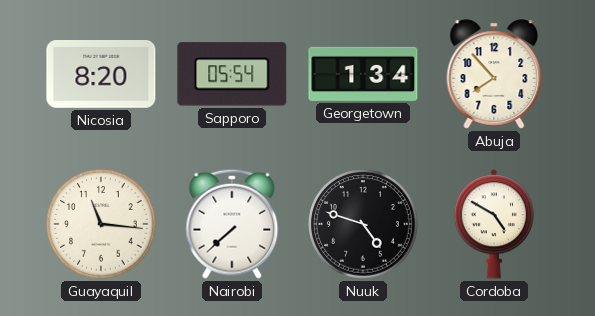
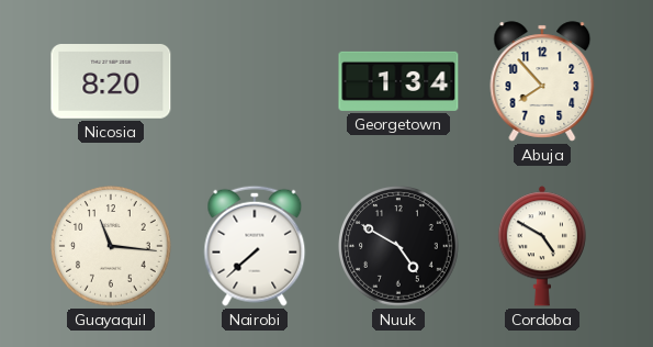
Sapporo: 05:54 -> none
Nuuk: 4:48 -> 4:50
